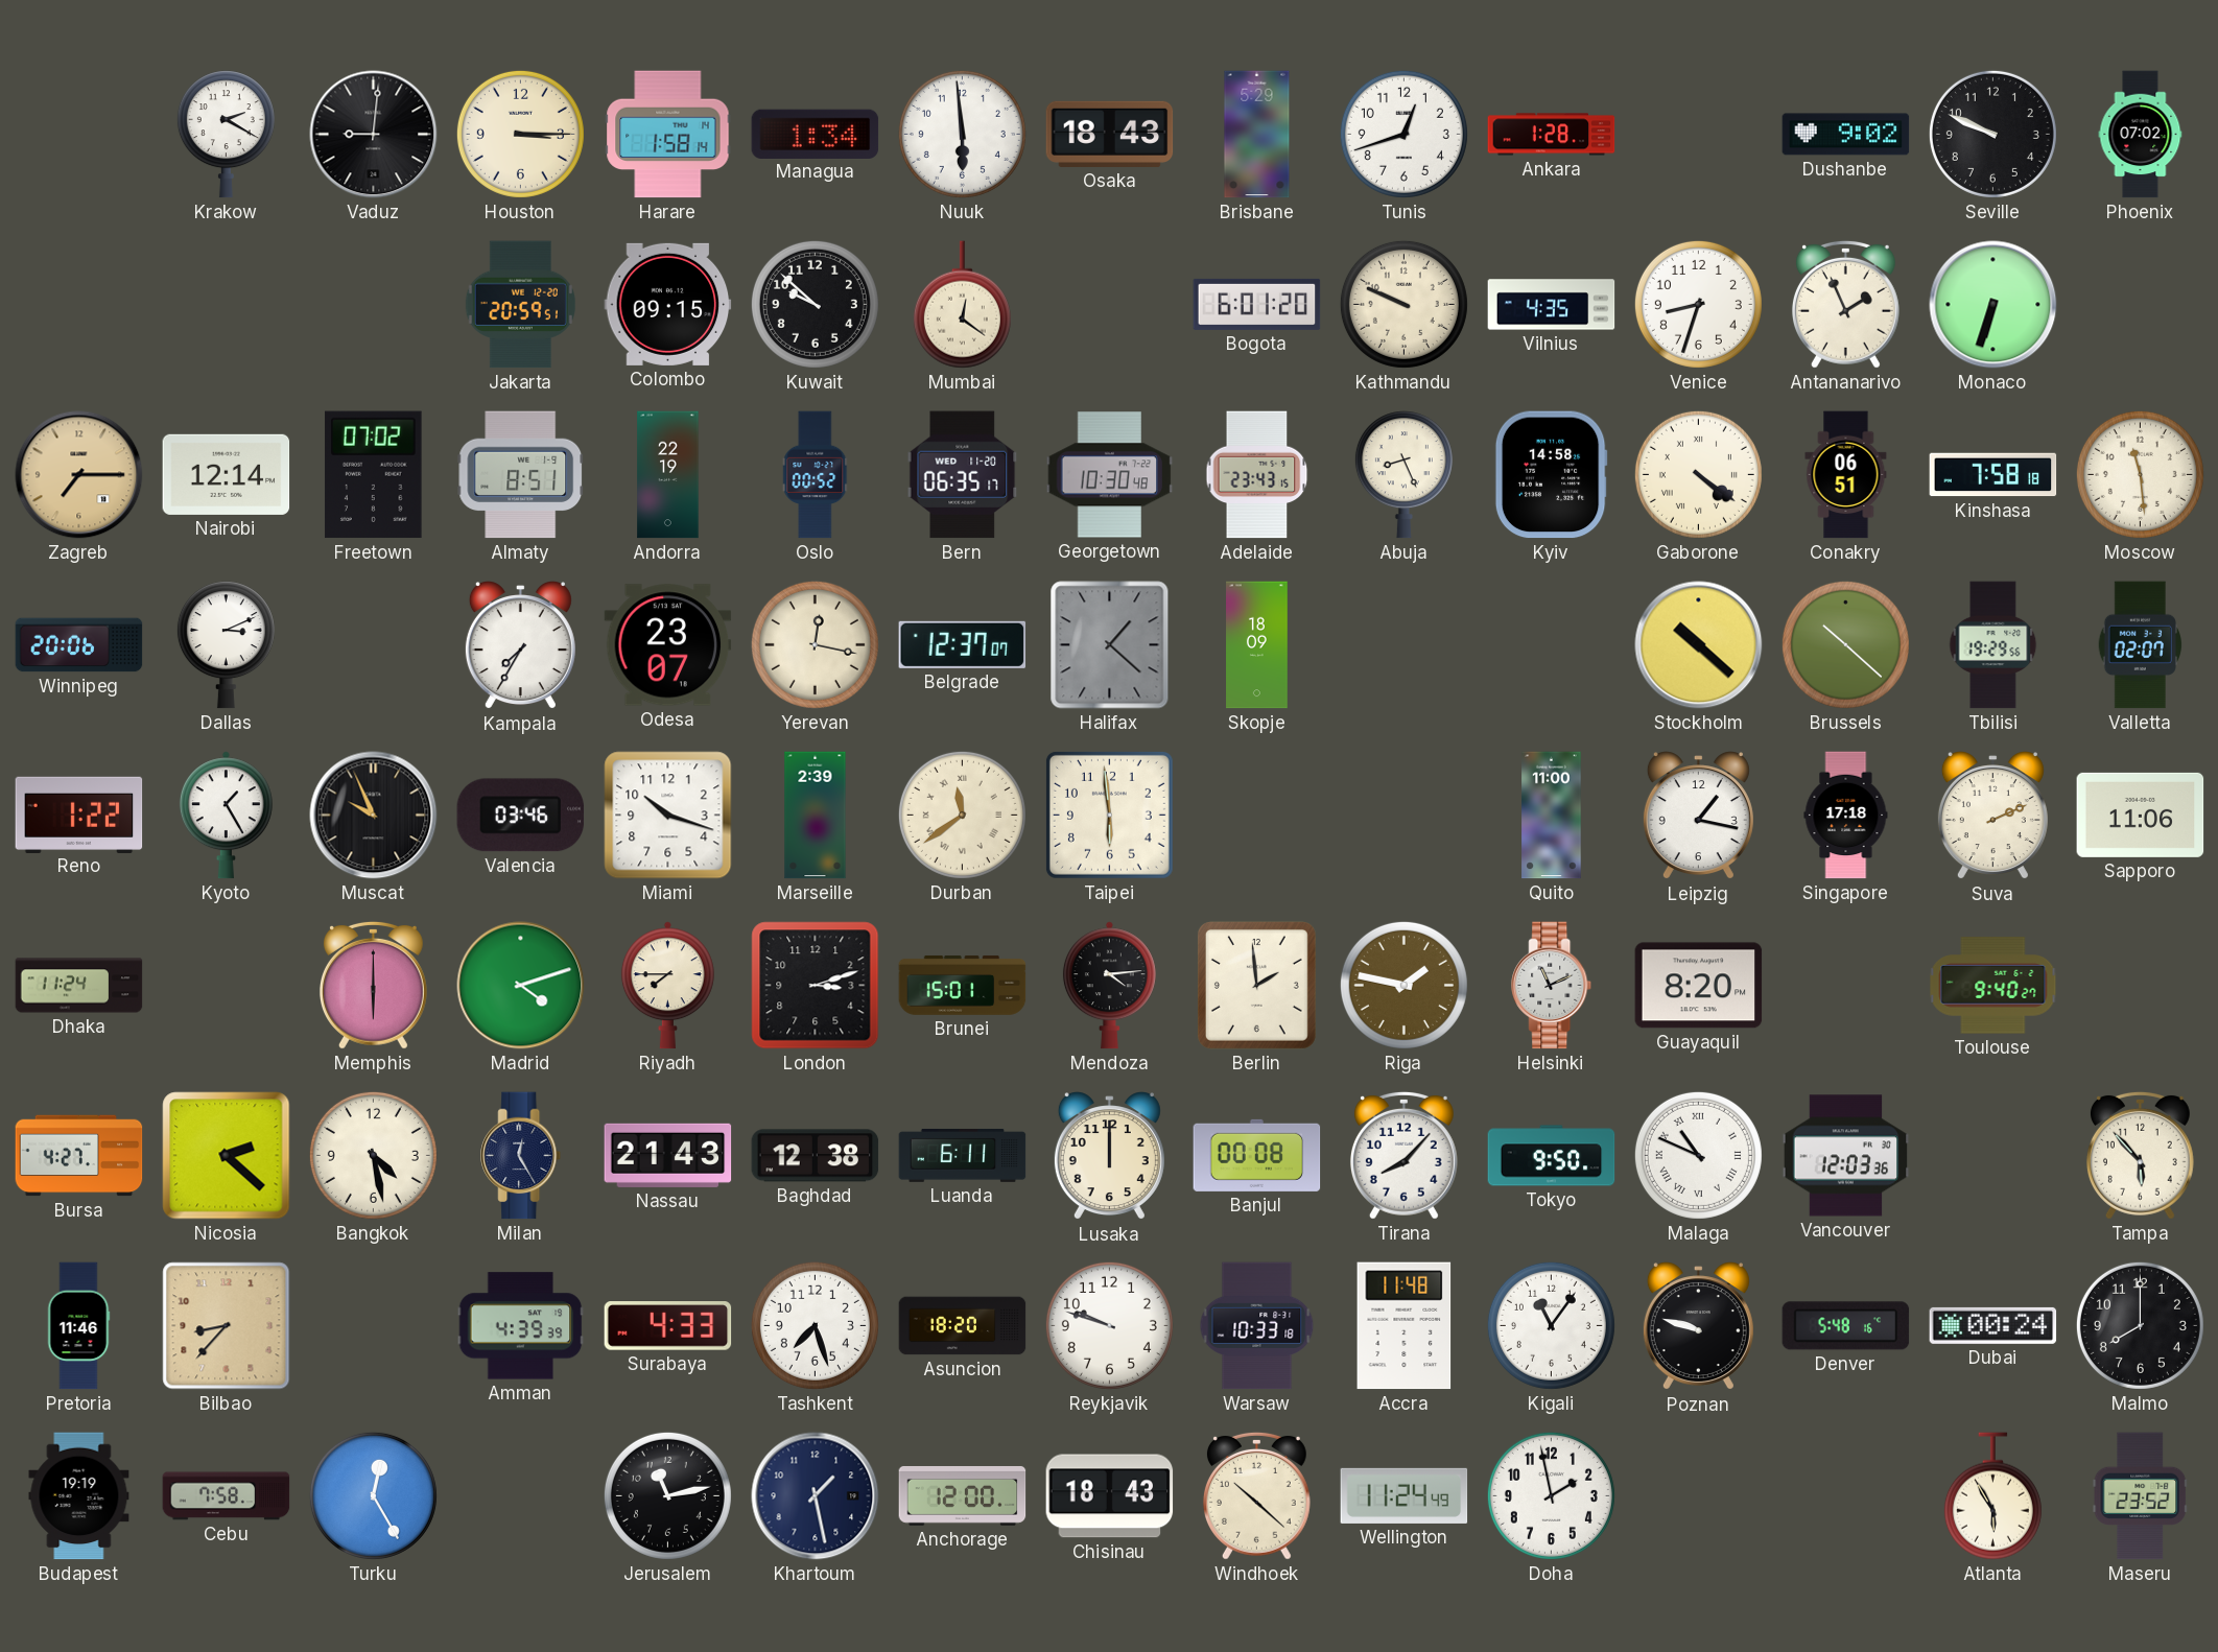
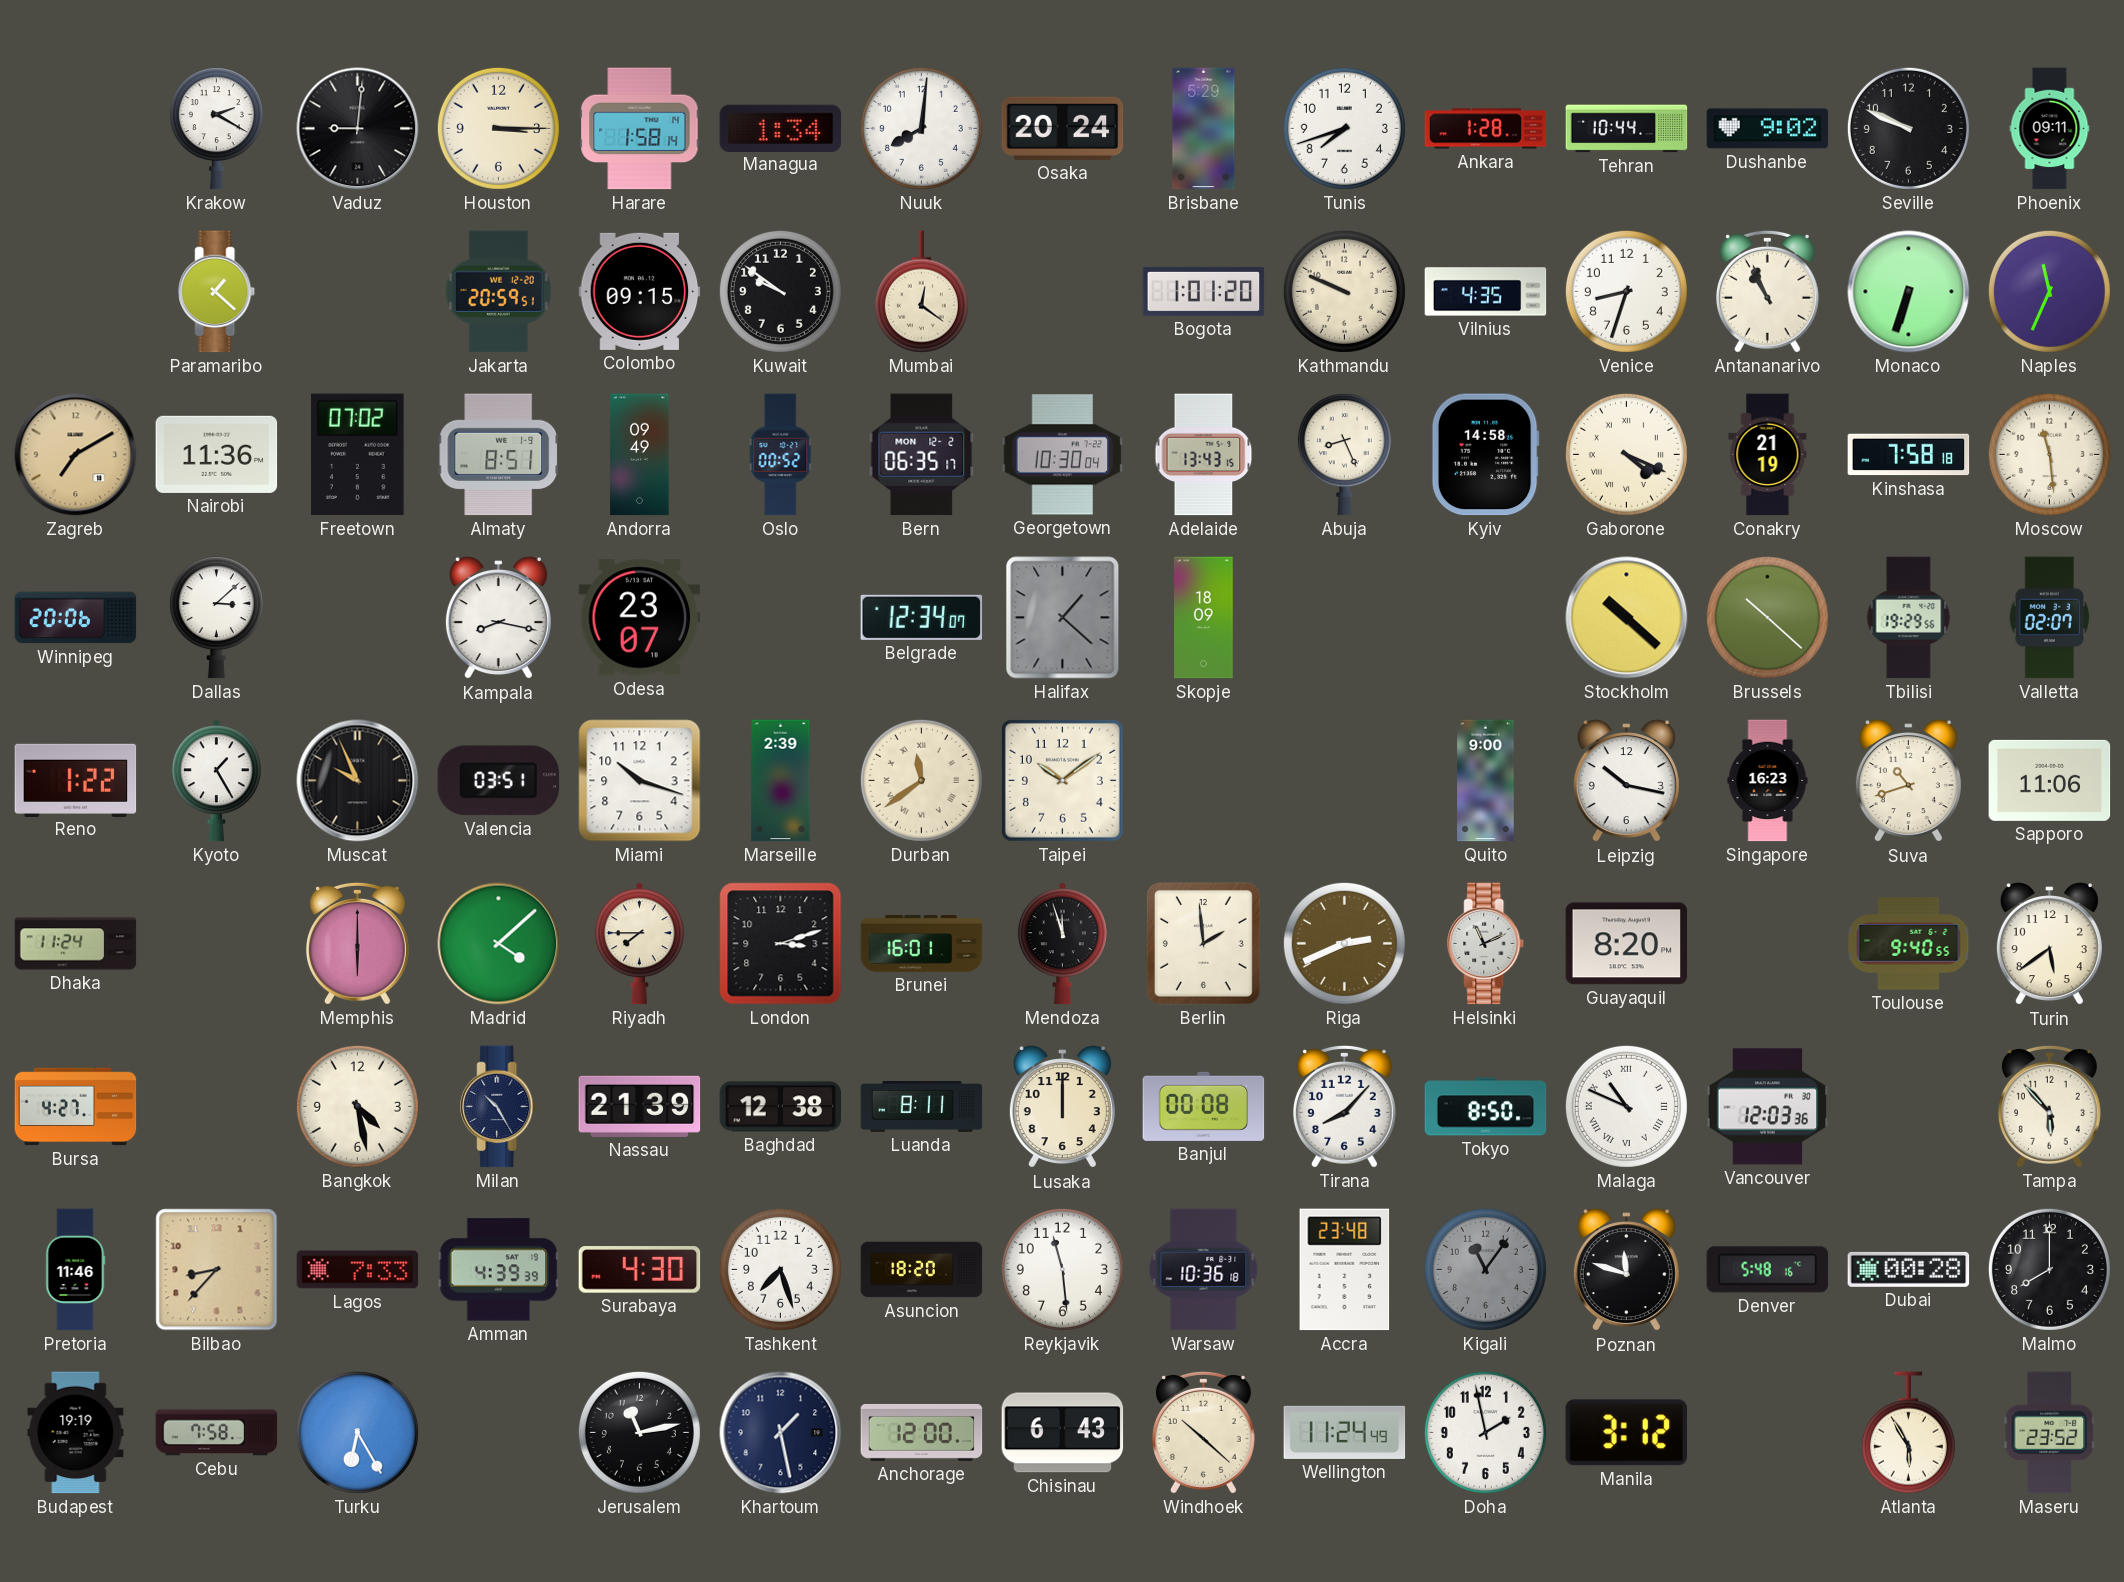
Nuuk: 5:59 -> 8:01
Osaka: 18:43 -> 20:24
Tunis: 12:42 -> 7:42
Tehran: none -> 10:44
Phoenix: 07:02 -> 09:11
Paramaribo: none -> 1:22
Kuwait: 9:52 -> 9:51
Bogota: 6:01 -> 1:01
Antananarivo: 1:56 -> 10:56
Naples: none -> 11:34
Zagreb: 7:15 -> 7:10
Nairobi: 12:14 -> 11:36
Andorra: 22:19 -> 09:49
Bern date: WED 11-20 -> MON 12-2
Georgetown: 10:30:48 -> 10:30:04
Adelaide: 23:43 -> 13:43
Gaborone: 4:21 -> 4:19
Conakry: 06:51 -> 21:19
Dallas: 3:11 -> 3:08
Kampala: 7:35 -> 8:17
Yerevan: 12:17 -> none
Belgrade: 12:37 -> 12:34
Valencia: 03:46 -> 03:51
Taipei: 5:59 -> 10:09
Quito: 11:00 -> 9:00
Leipzig: 1:17 -> 10:17
Singapore: 17:18 -> 16:23
Suva: 2:11 -> 10:42
Madrid: 4:12 -> 4:08
Brunei: 15:01 -> 16:01
Mendoza: 4:14 -> 11:57
Riga: 1:47 -> 2:41
Toulouse: 9:40:27 -> 9:40:55
Turin: none -> 5:39
Nicosia: 2:22 -> none
Milan: 12:25 -> 10:25
Nassau: 21:43 -> 21:39
Luanda: 6:11 -> 8:11
Tokyo: 9:50 -> 8:50
Lagos: none -> 7:33
Surabaya: 4:33 -> 4:30
Reykjavik: 9:48 -> 11:29
Warsaw: 10:33 -> 10:36
Accra: 11:48 -> 23:48
Kigali dial: white -> grey
Poznan: 9:48 -> 11:48
Dubai: 00:24 -> 00:28
Turku: 12:25 -> 6:25
Chisinau: 18:43 -> 6:43
Manila: none -> 3:12
